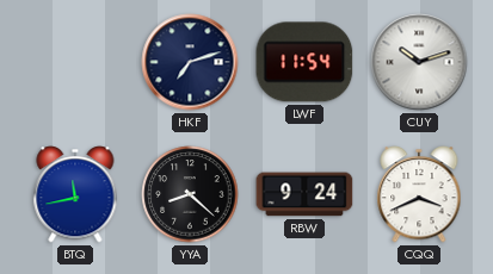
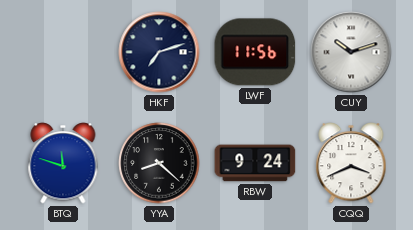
LWF: 11:54 -> 11:56
BTQ: 11:43 -> 11:48
